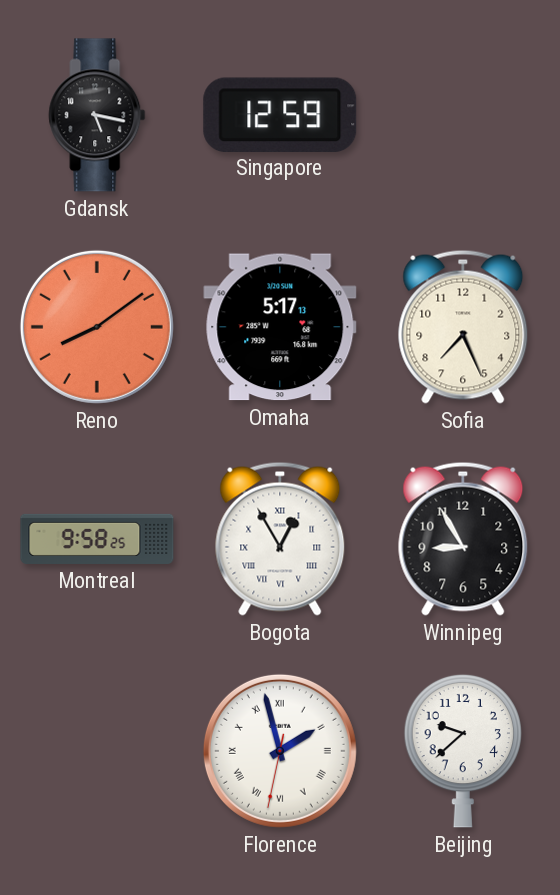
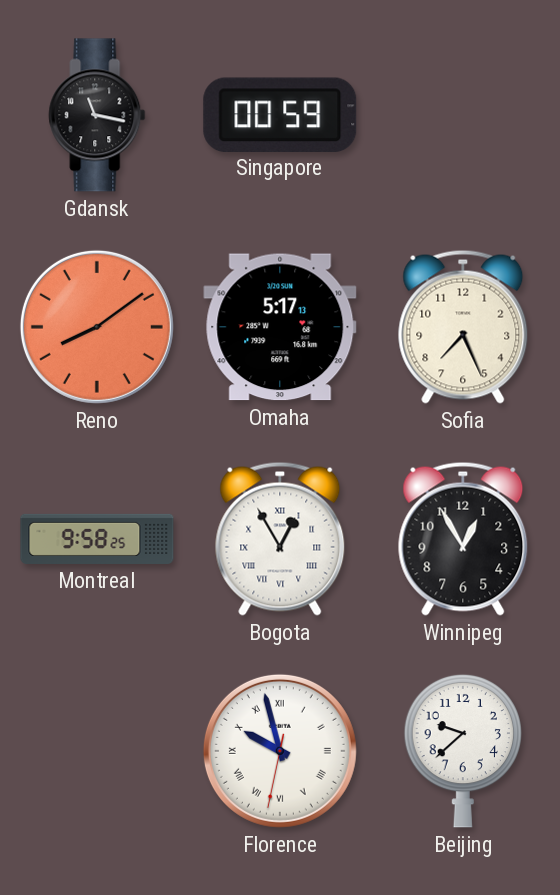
Gdansk: 5:17 -> 11:17
Singapore: 12:59 -> 00:59
Winnipeg: 8:55 -> 12:55
Florence: 1:57 -> 9:57
